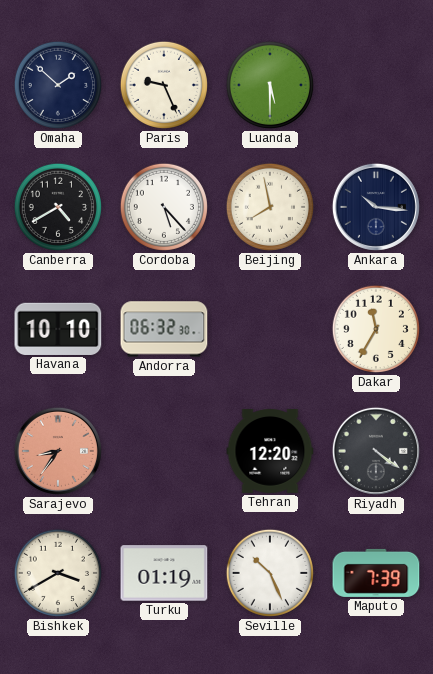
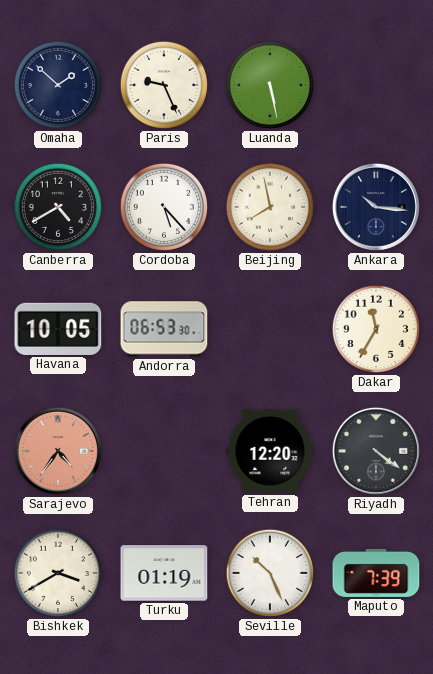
Luanda: 5:30 -> 5:28
Havana: 10:10 -> 10:05
Andorra: 06:32 -> 06:53
Sarajevo: 8:36 -> 4:36
